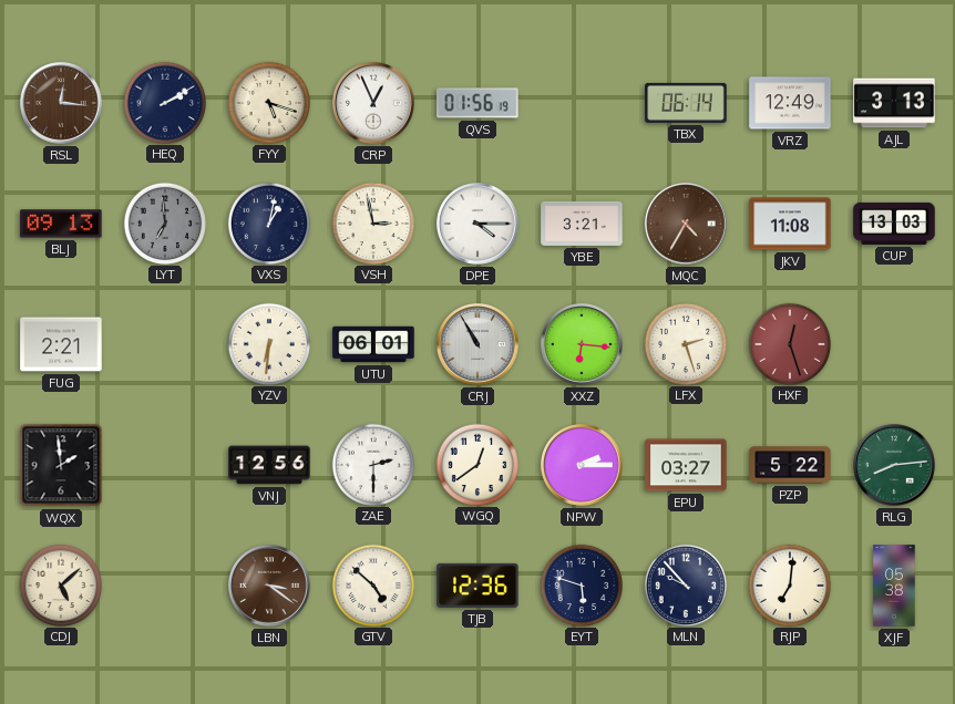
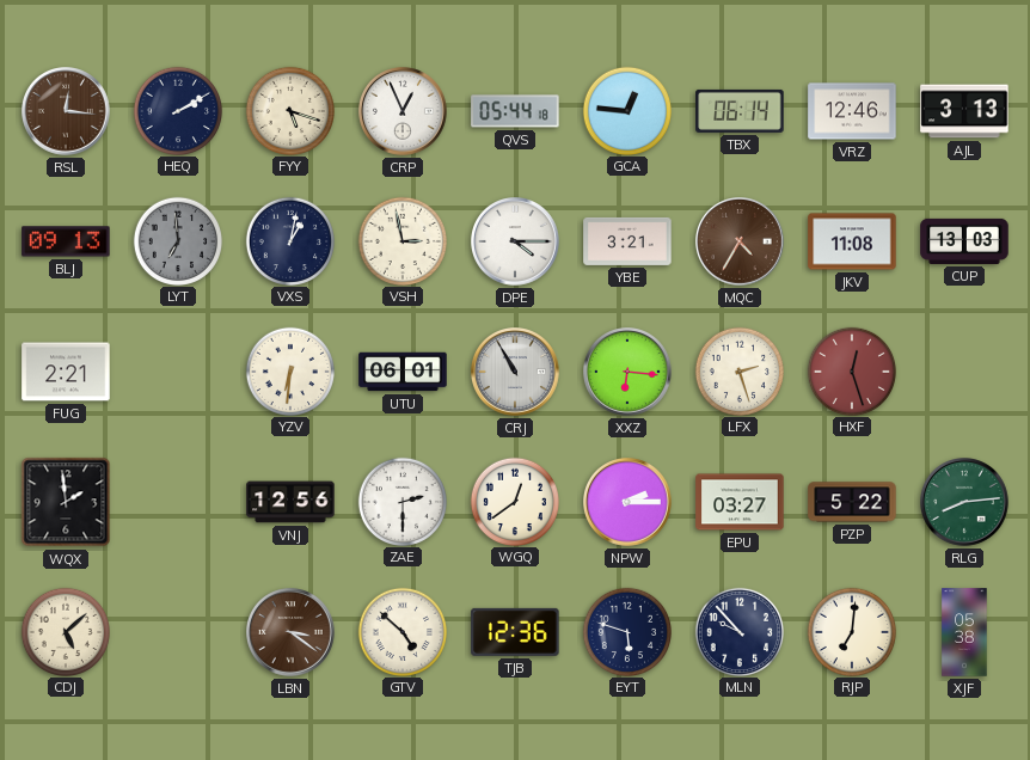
QVS: 01:56 -> 05:44
GCA: none -> 12:46
VRZ: 12:49 -> 12:46
